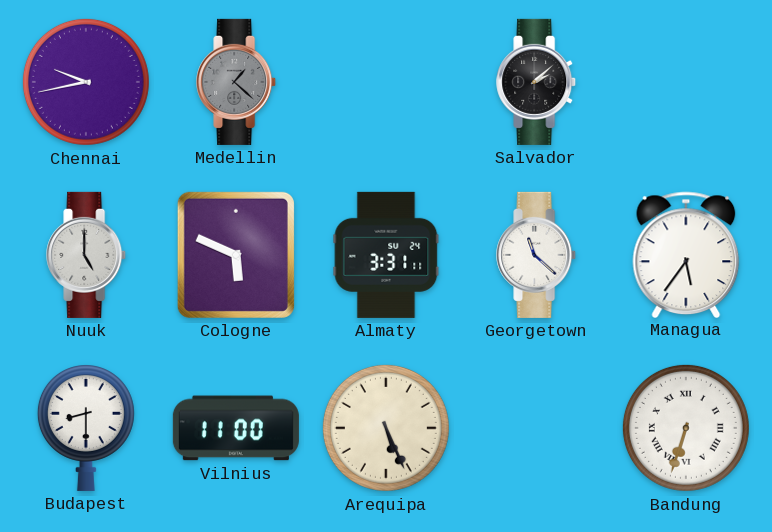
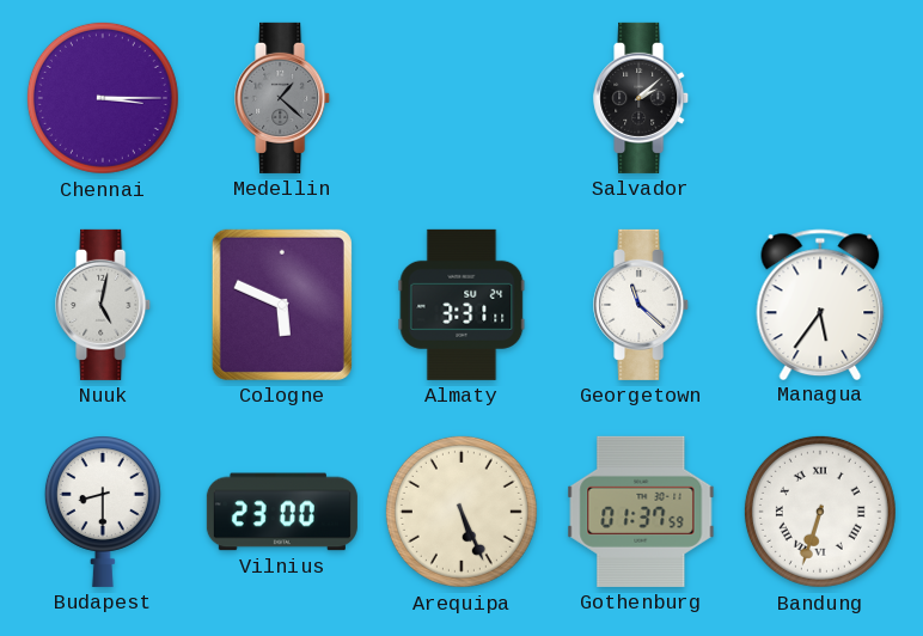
Chennai: 9:43 -> 3:15
Nuuk: 5:00 -> 5:02
Vilnius: 11:00 -> 23:00
Gothenburg: none -> 01:37
